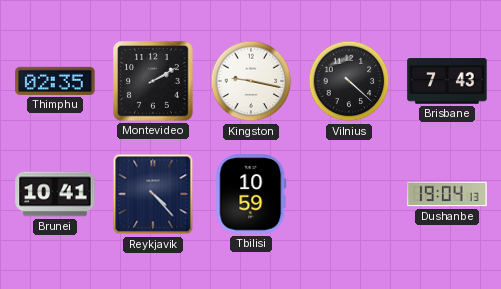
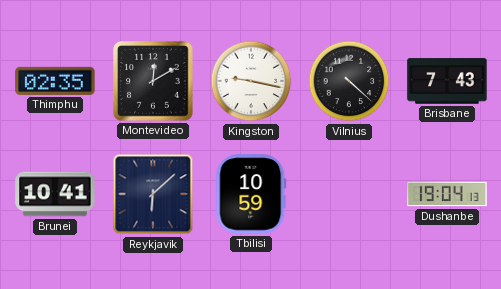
Montevideo: 2:10 -> 12:10
Reykjavik: 4:23 -> 6:08
